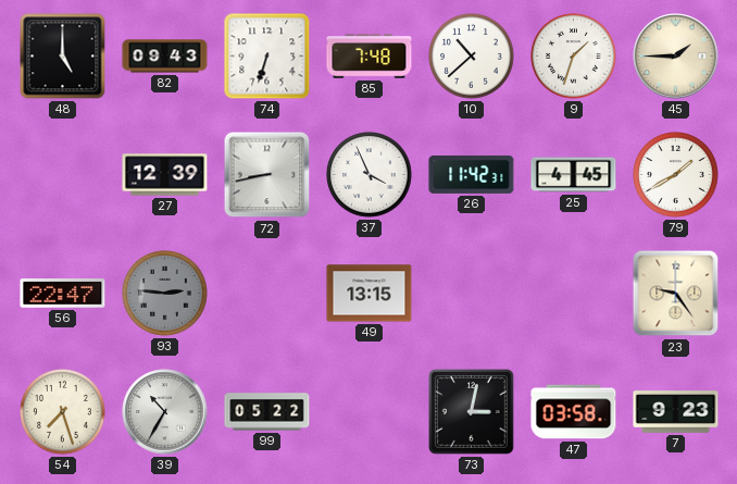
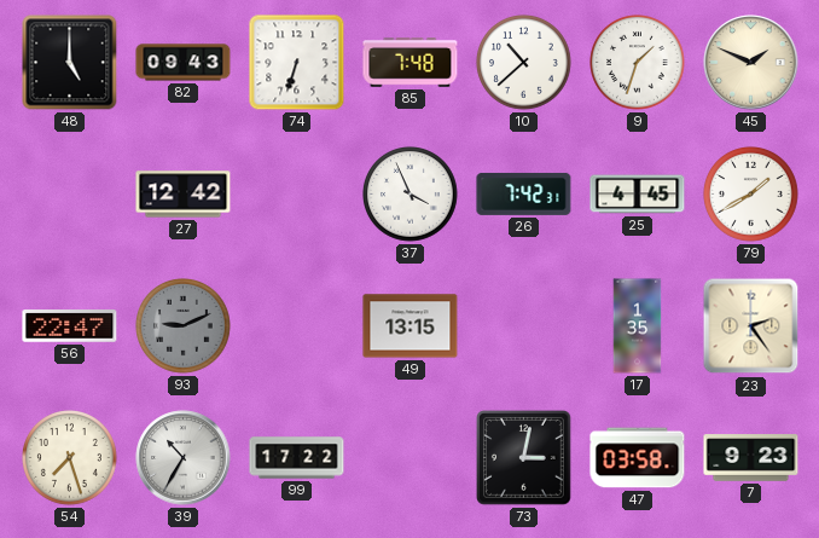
45: 1:45 -> 1:49
27: 12:39 -> 12:42
72: 8:43 -> none
26: 11:42 -> 7:42
93: 2:46 -> 9:11
17: none -> 1:35
23: 9:24 -> 2:24
99: 05:22 -> 17:22
